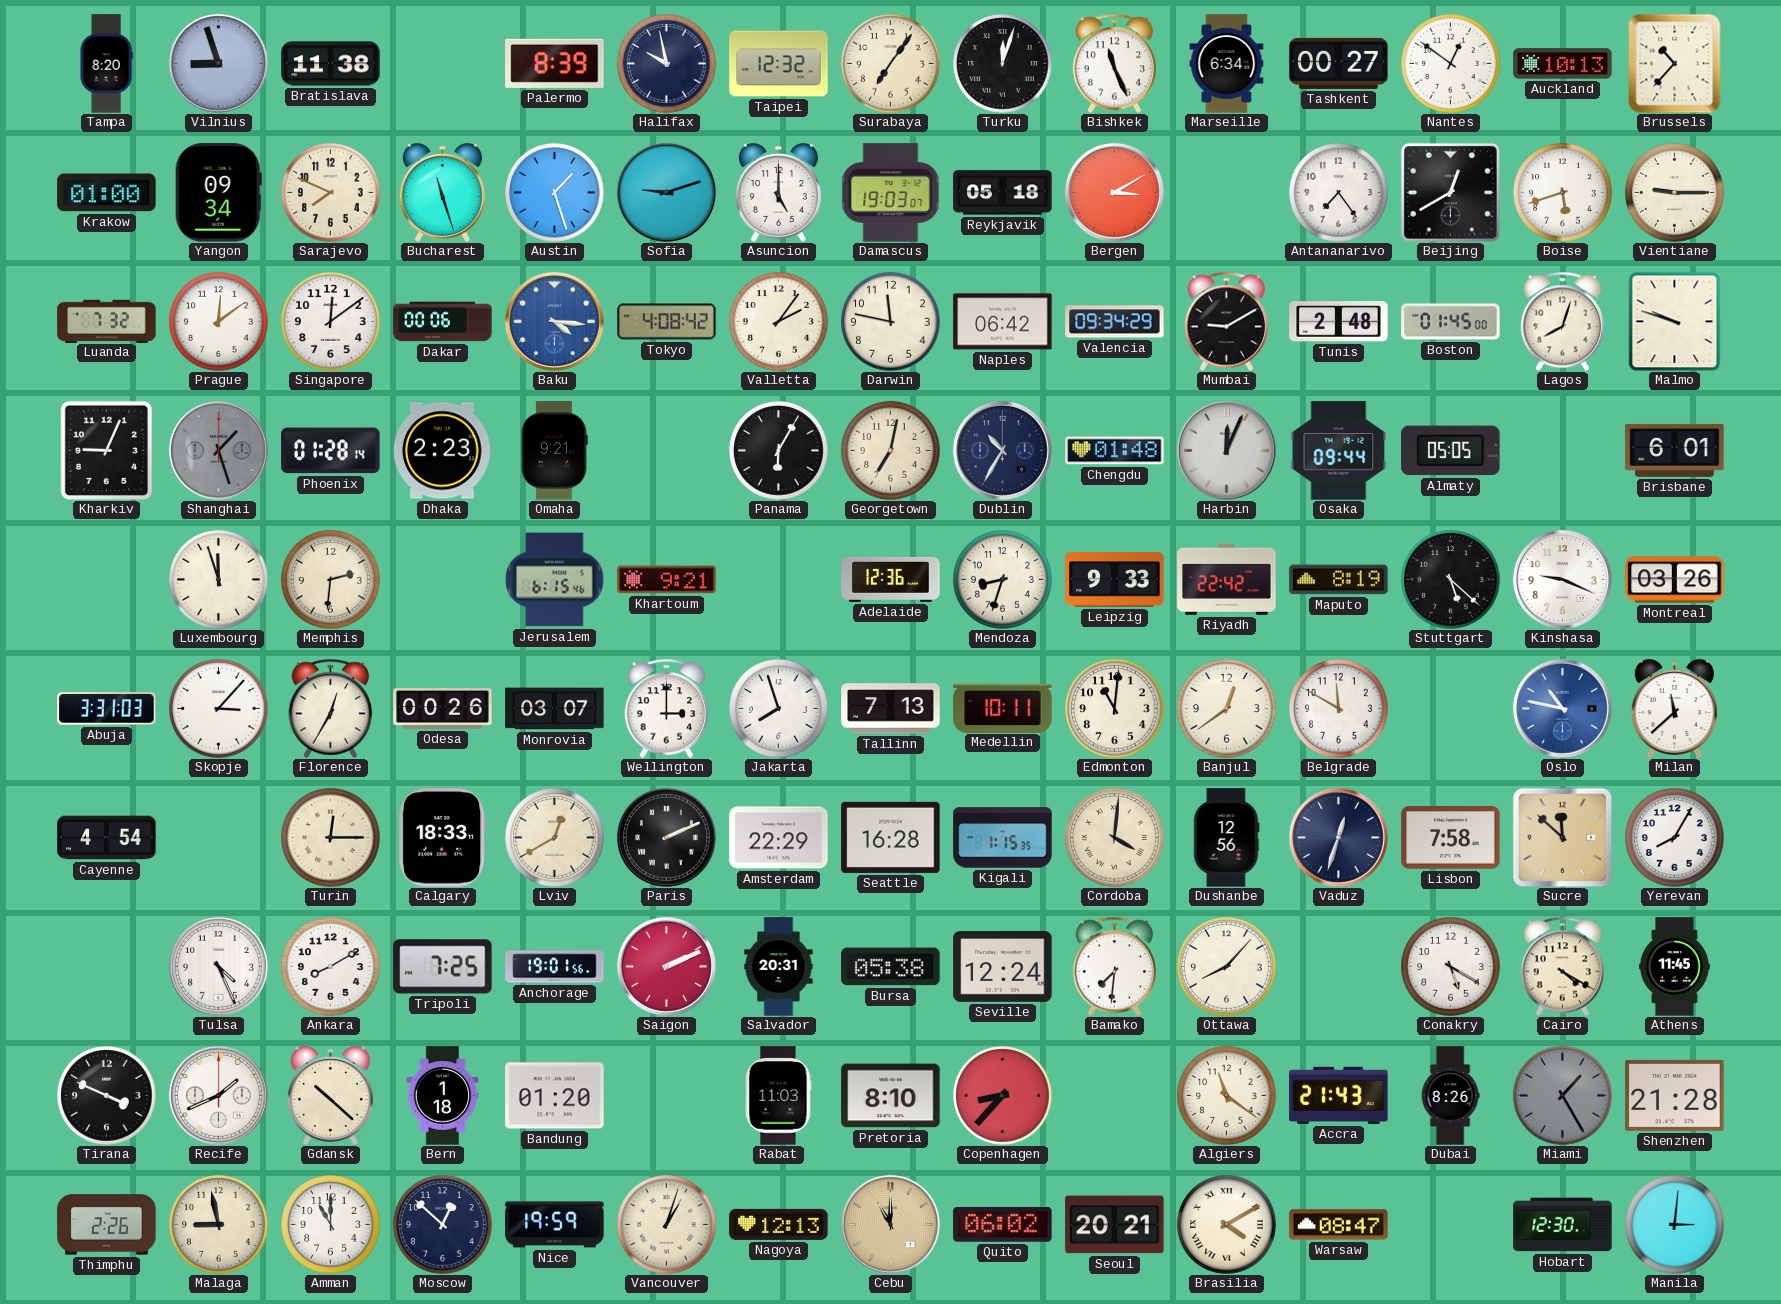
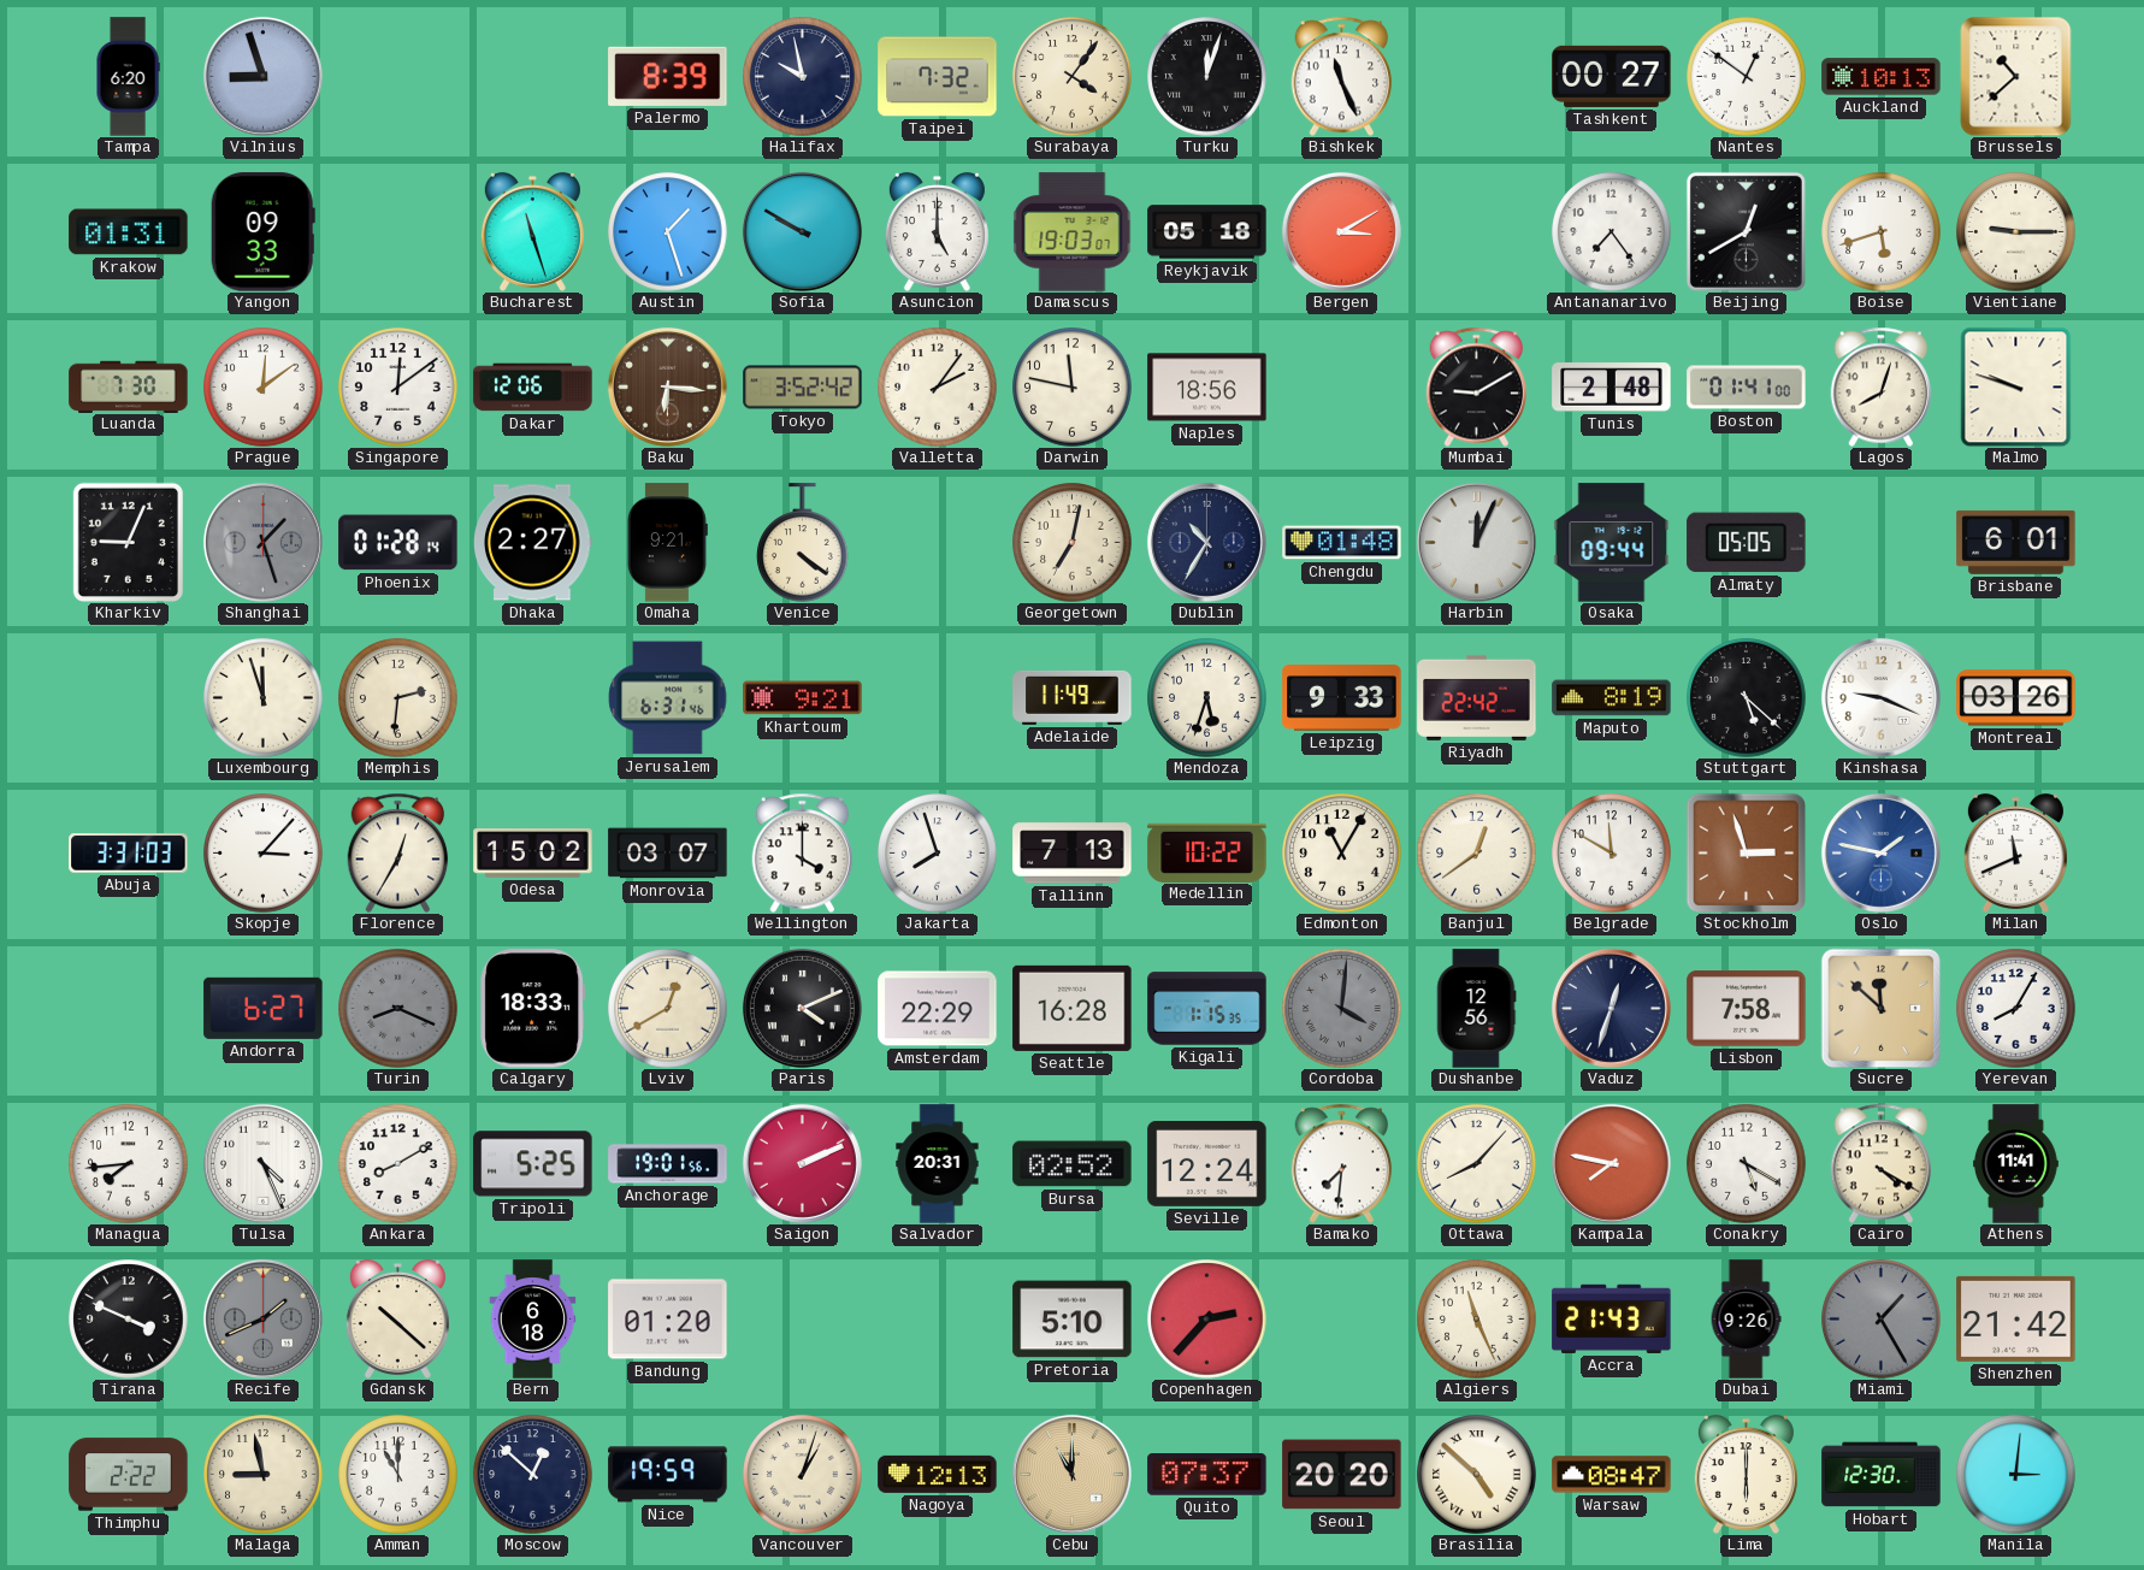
Tampa: 8:20 -> 6:20
Bratislava: 11:38 -> none
Taipei: 12:32 -> 7:32
Surabaya: 7:06 -> 4:06
Marseille: 6:34 -> none
Brussels: 10:37 -> 10:38
Krakow: 01:00 -> 01:31
Yangon: 09:34 -> 09:33
Sarajevo: 7:49 -> none
Sofia: 9:12 -> 9:50
Luanda: 7:32 -> 7:30
Dakar: 00:06 -> 12:06
Baku: 4:16 -> 6:16
Baku dial: blue -> brown
Tokyo: 4:08 -> 3:52
Naples: 06:42 -> 18:56
Valencia: 09:34 -> none
Boston: 01:45 -> 01:41
Dhaka: 2:23 -> 2:27
Venice: none -> 4:21
Panama: 6:05 -> none
Jerusalem: 6:15 -> 6:31
Adelaide: 12:36 -> 11:49
Mendoza: 8:33 -> 5:33
Odesa: 00:26 -> 15:02
Wellington: 3:00 -> 4:00
Medellin: 10:11 -> 10:22
Edmonton: 11:01 -> 11:05
Stockholm: none -> 2:57
Oslo: 10:47 -> 1:47
Milan: 11:38 -> 11:41
Cayenne: 4:54 -> none
Andorra: none -> 6:27
Turin: 12:15 -> 8:19
Turin dial: cream -> grey
Paris: 2:11 -> 4:11
Cordoba dial: cream -> grey
Managua: none -> 7:44
Tripoli: 7:25 -> 5:25
Bursa: 05:38 -> 02:52
Kampala: none -> 7:47
Athens: 11:45 -> 11:41
Recife dial: white -> grey
Bern: 1:18 -> 6:18
Rabat: 11:03 -> none
Pretoria: 8:10 -> 5:10
Copenhagen: 8:37 -> 2:37
Algiers: 11:21 -> 11:26
Dubai: 8:26 -> 9:26
Shenzhen: 21:28 -> 21:42
Thimphu: 2:26 -> 2:22
Quito: 06:02 -> 07:37
Seoul: 20:21 -> 20:20
Brasilia: 4:10 -> 4:52
Lima: none -> 6:00
